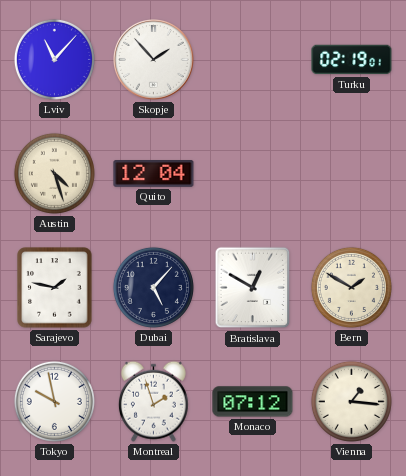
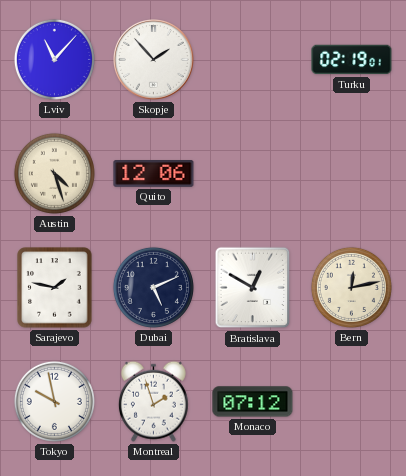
Quito: 12:04 -> 12:06
Dubai: 5:07 -> 5:11
Bern: 1:50 -> 12:13
Vienna: 1:16 -> none
